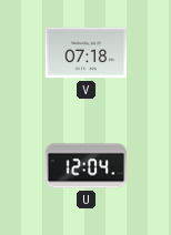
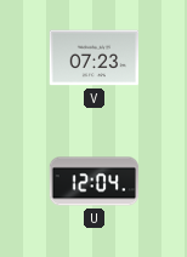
V: 07:18 -> 07:23
